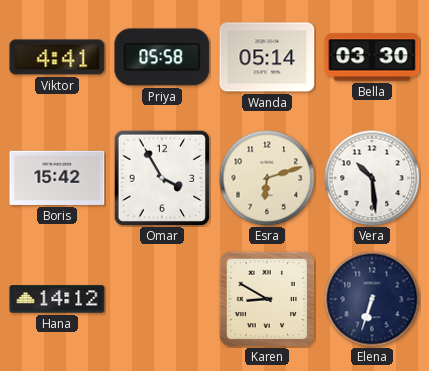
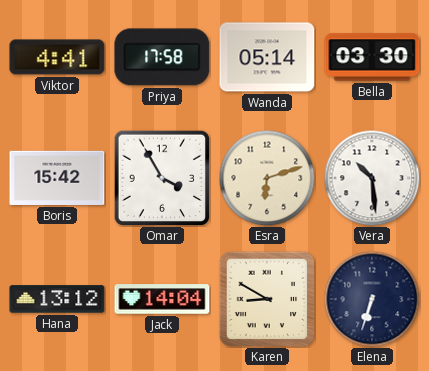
Priya: 05:58 -> 17:58
Hana: 14:12 -> 13:12
Jack: none -> 14:04
